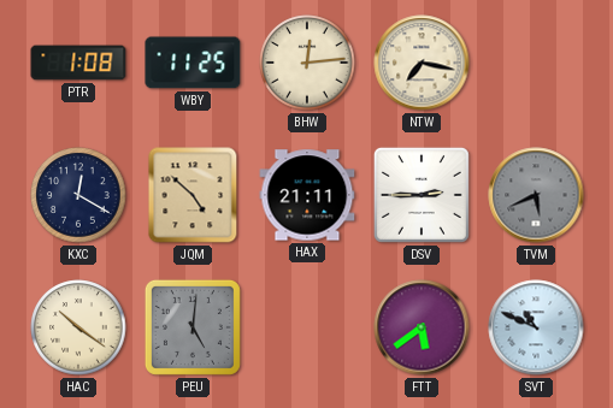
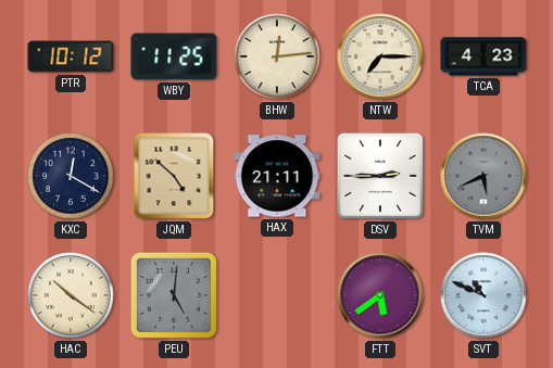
PTR: 1:08 -> 10:12
NTW: 7:17 -> 7:15
TCA: none -> 4:23
